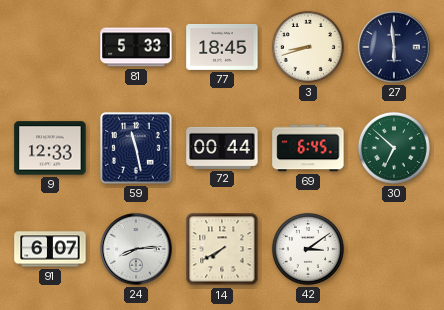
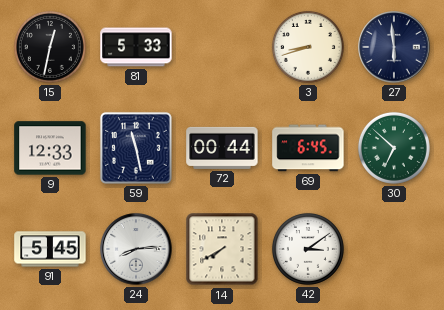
15: none -> 12:32
77: 18:45 -> none
91: 6:07 -> 5:45
